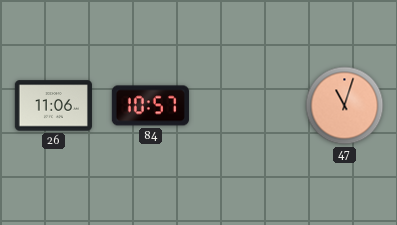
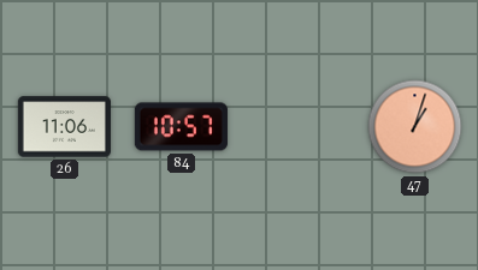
47: 11:03 -> 1:03
